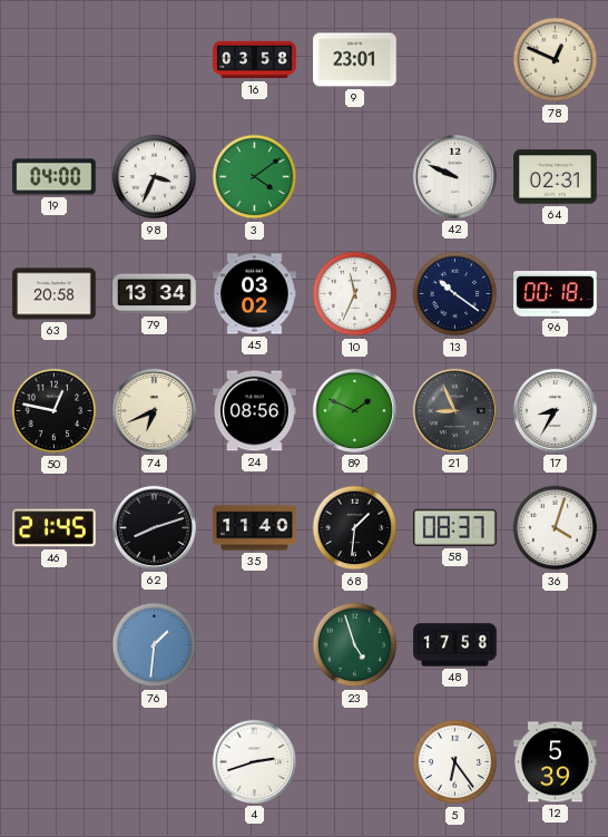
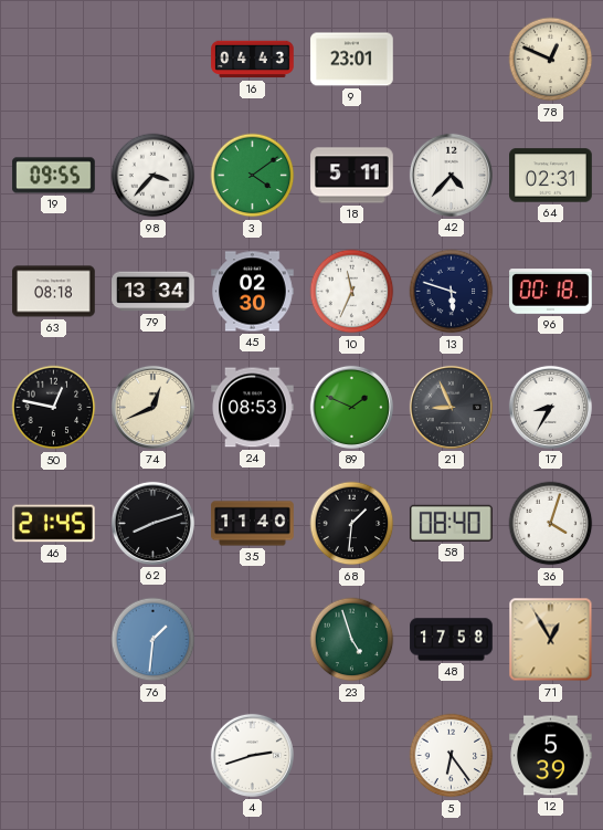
16: 03:58 -> 04:43
19: 04:00 -> 09:55
98: 3:34 -> 3:37
18: none -> 5:11
42: 9:49 -> 4:37
63: 20:58 -> 08:18
45: 03:02 -> 02:30
13: 10:21 -> 5:48
74: 6:41 -> 12:41
24: 08:56 -> 08:53
58: 08:37 -> 08:40
71: none -> 12:55
